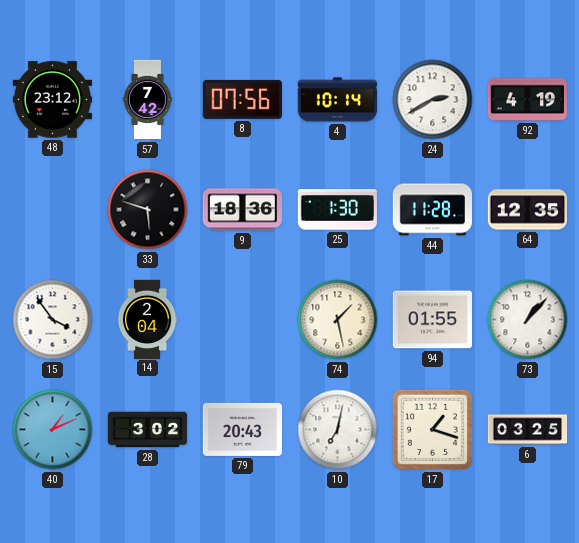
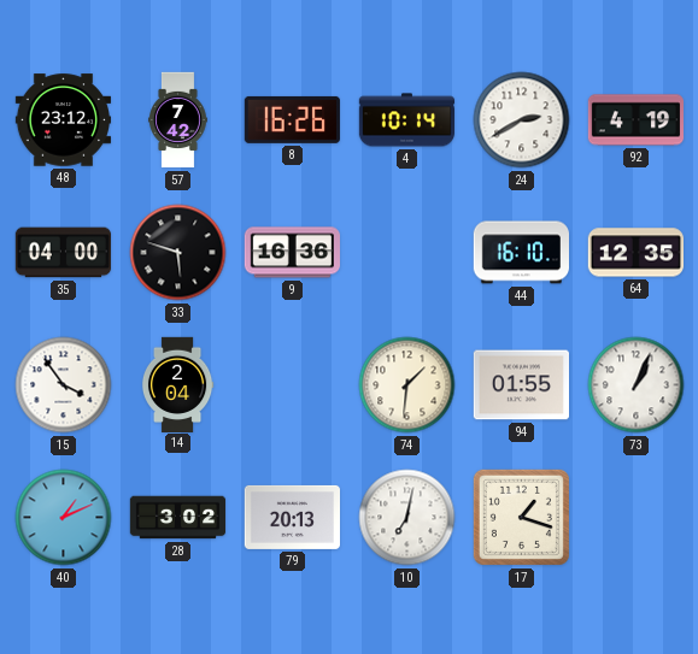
8: 07:56 -> 16:26
35: none -> 04:00
9: 18:36 -> 16:36
25: 1:30 -> none
44: 11:28 -> 16:10
74: 1:28 -> 1:31
73: 1:07 -> 1:04
79: 20:43 -> 20:13
6: 03:25 -> none
